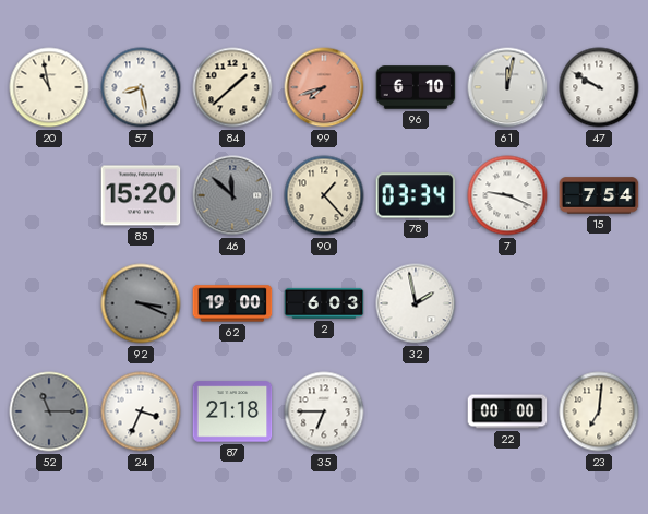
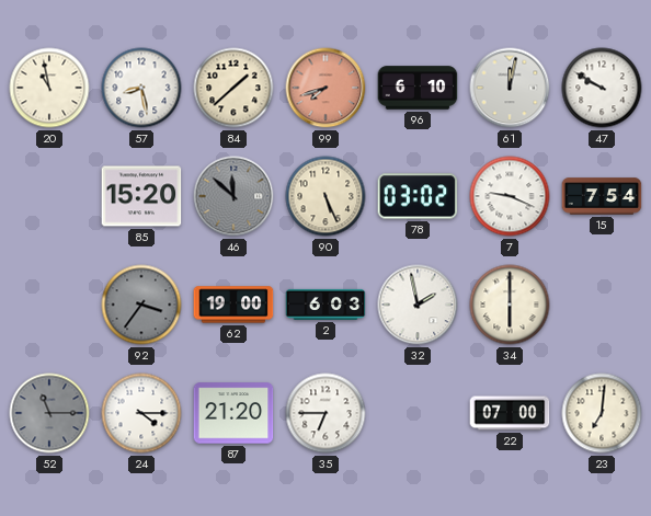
90: 1:23 -> 5:26
78: 03:34 -> 03:02
92: 3:19 -> 3:36
34: none -> 6:00
24: 3:34 -> 4:15
87: 21:18 -> 21:20
22: 00:00 -> 07:00
